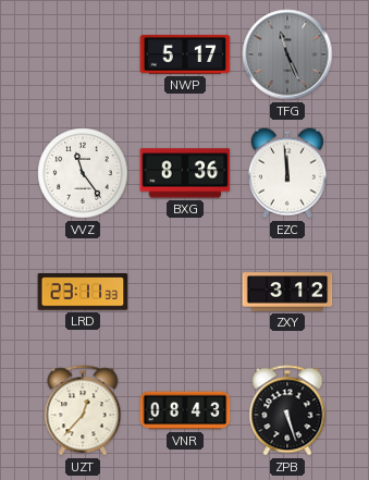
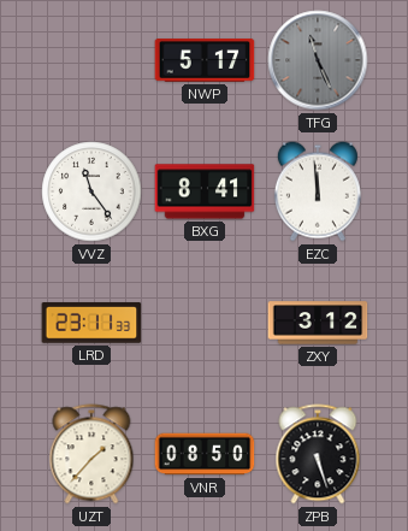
BXG: 8:36 -> 8:41
UZT: 12:37 -> 1:37
VNR: 08:43 -> 08:50
